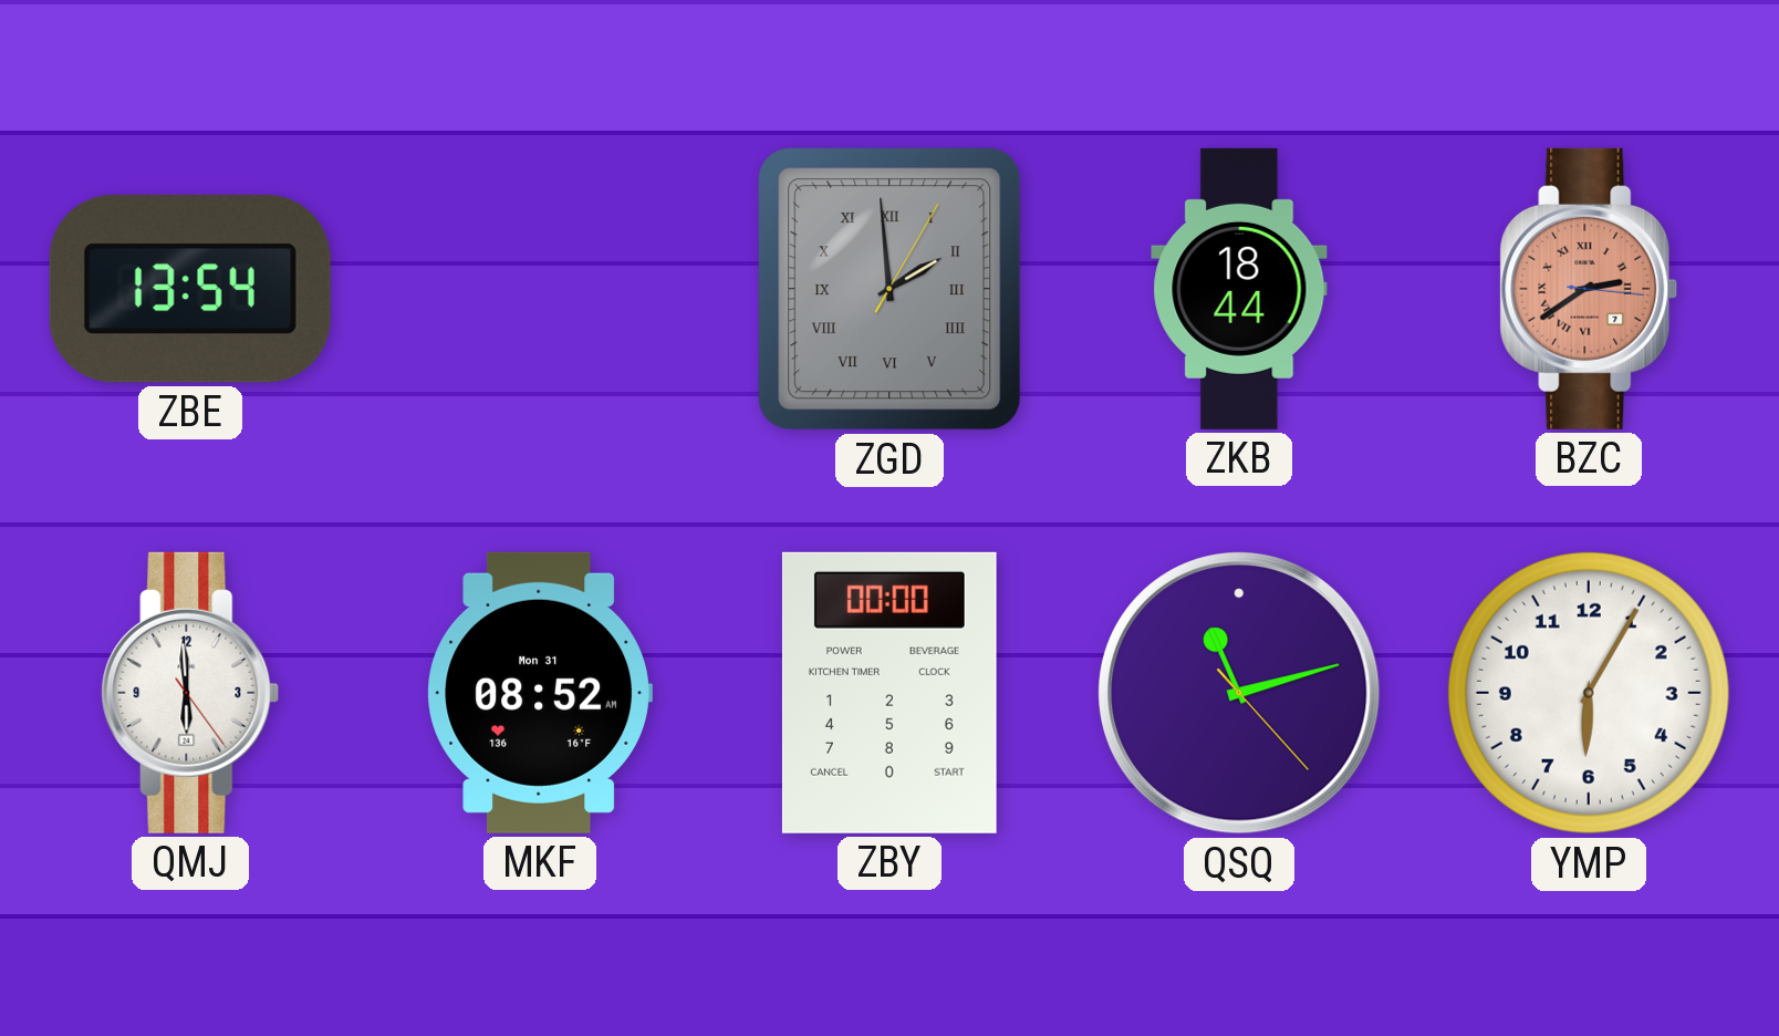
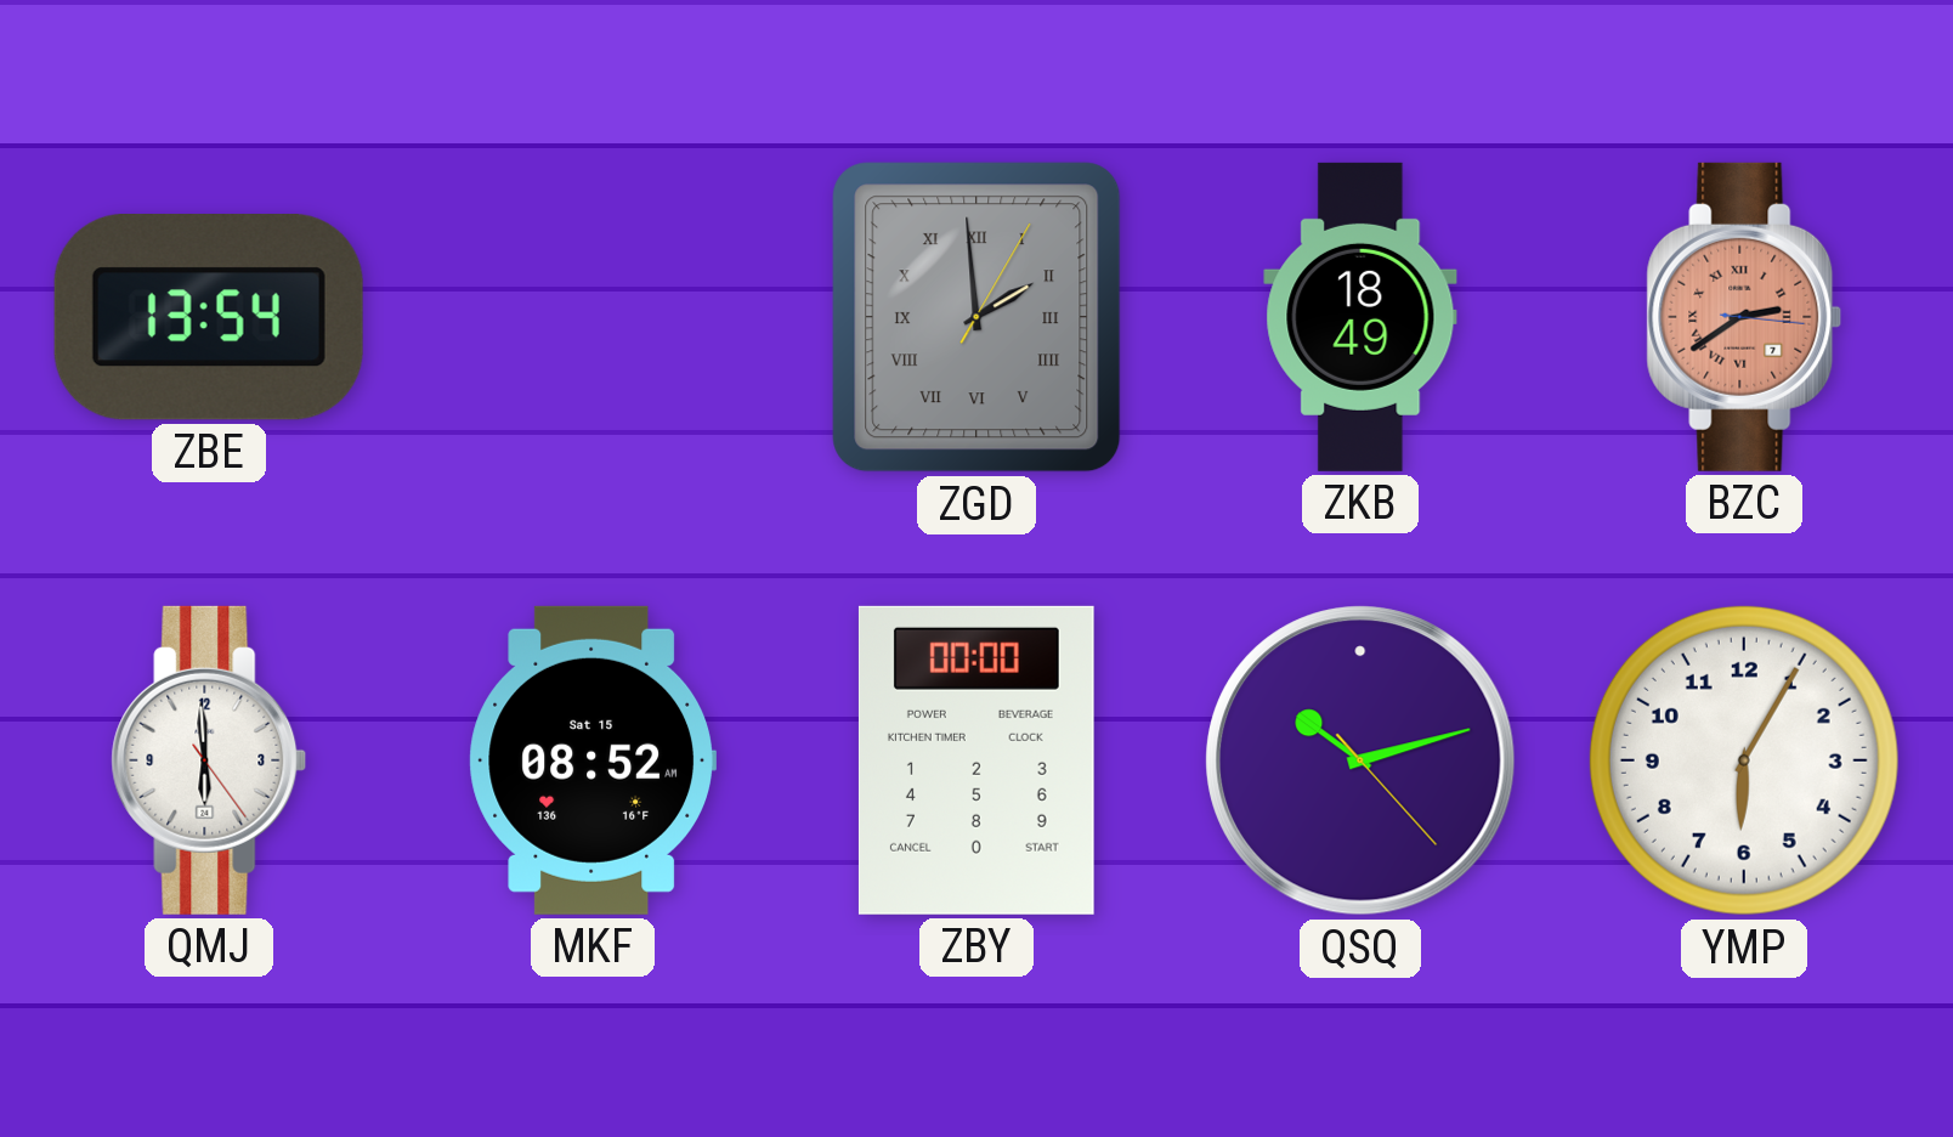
ZKB: 18:44 -> 18:49
MKF date: Mon 31 -> Sat 15
QSQ: 11:12 -> 10:12
